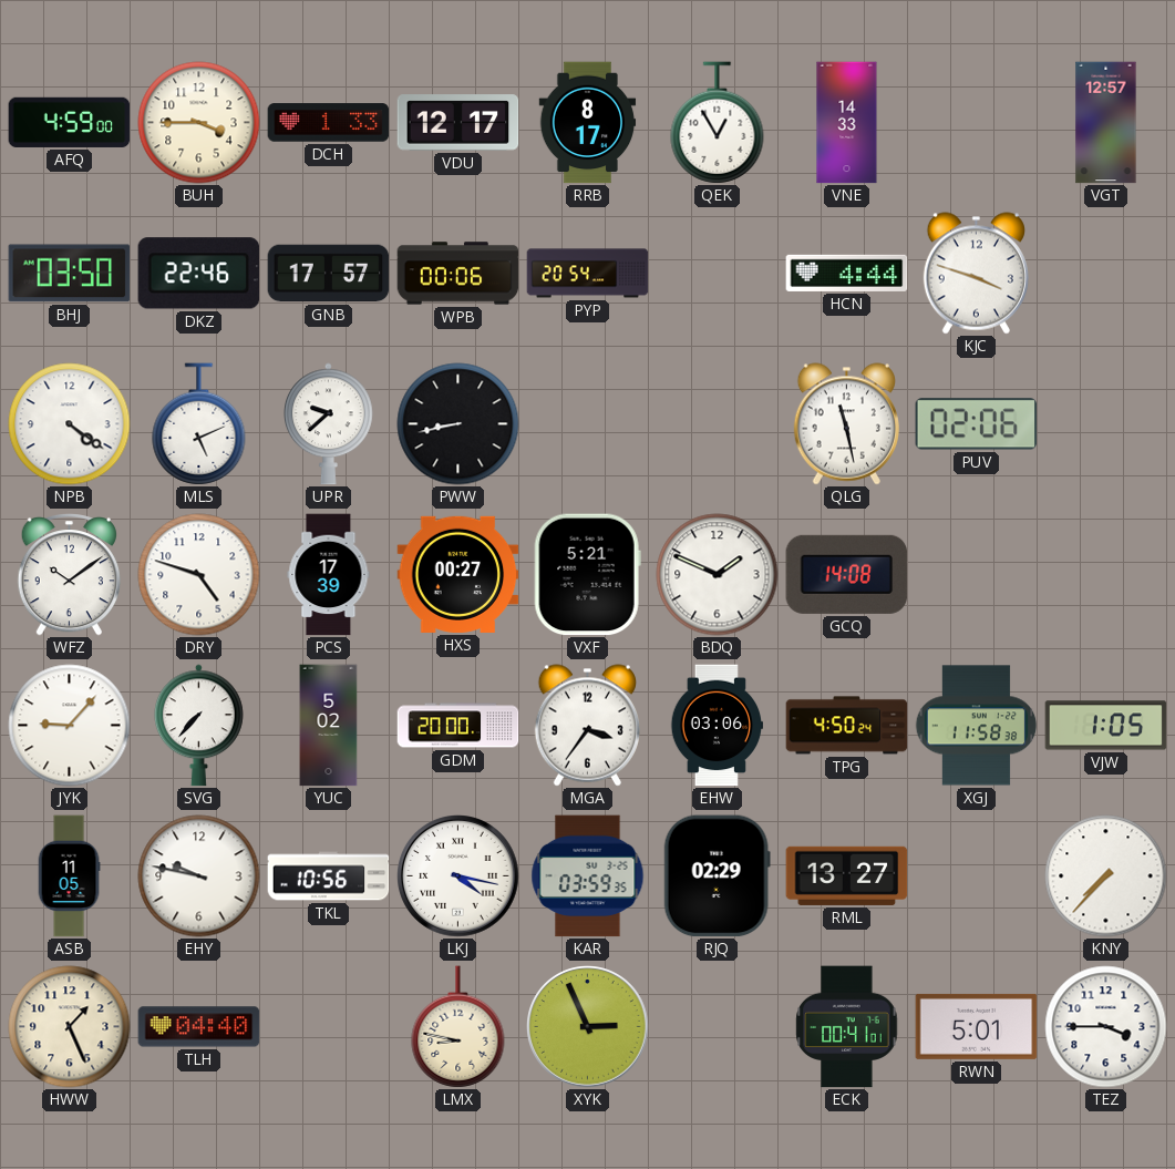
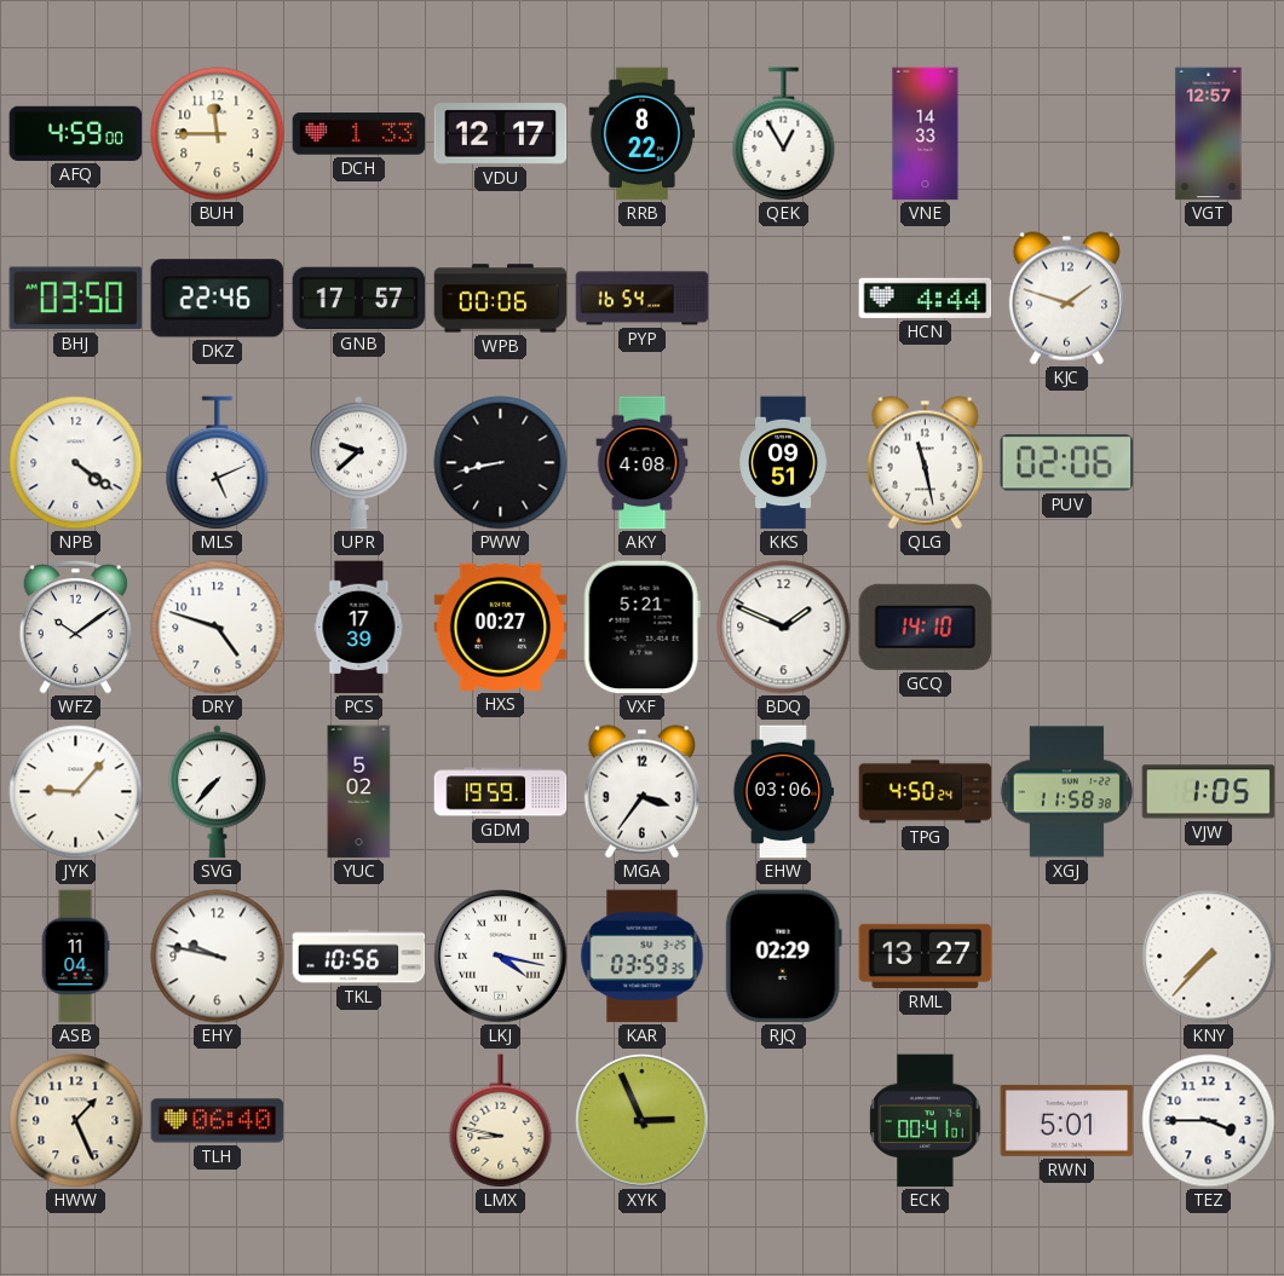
BUH: 3:45 -> 11:45
RRB: 8:17 -> 8:22
PYP: 20:54 -> 16:54
KJC: 3:48 -> 1:48
AKY: none -> 4:08
KKS: none -> 09:51
GCQ: 14:08 -> 14:10
GDM: 20:00 -> 19:59
ASB: 11:05 -> 11:04
TLH: 04:40 -> 06:40
